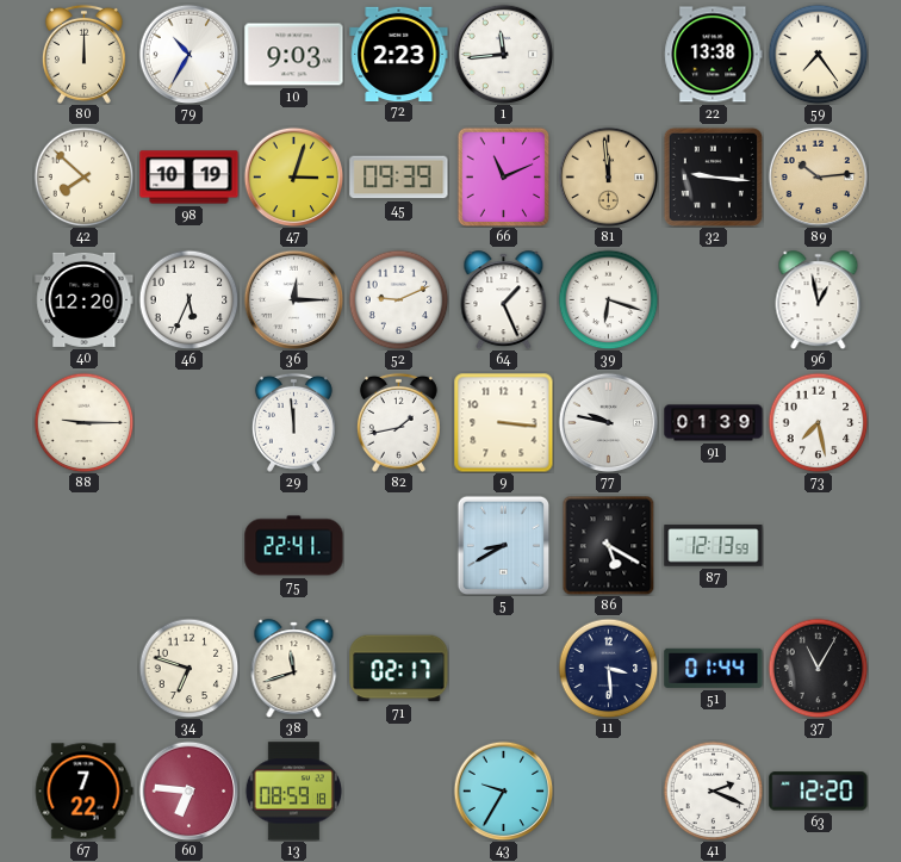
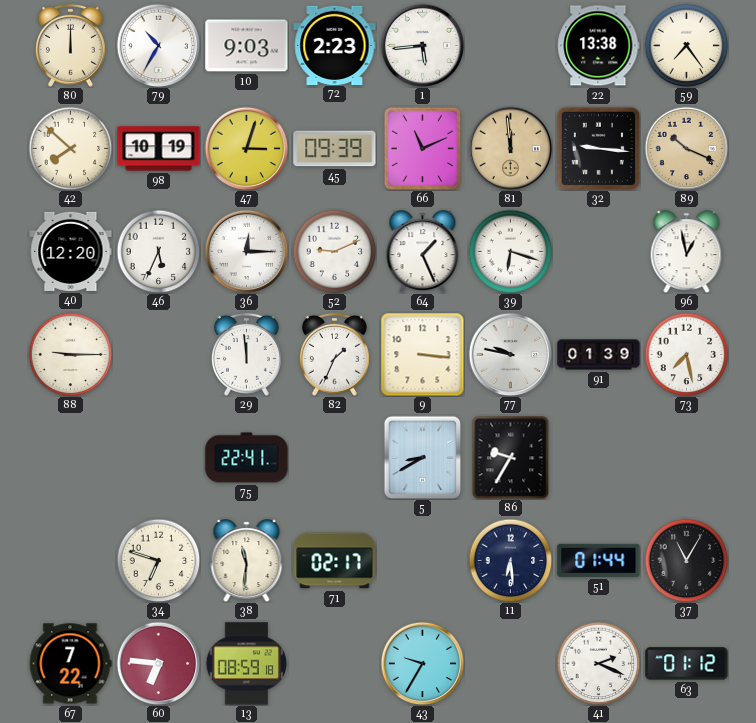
1: 11:44 -> 5:44
89: 10:14 -> 10:19
82: 1:43 -> 1:34
86: 5:20 -> 9:35
87: 12:13 -> none
38: 11:42 -> 11:31
11: 3:29 -> 6:29
63: 12:20 -> 01:12
